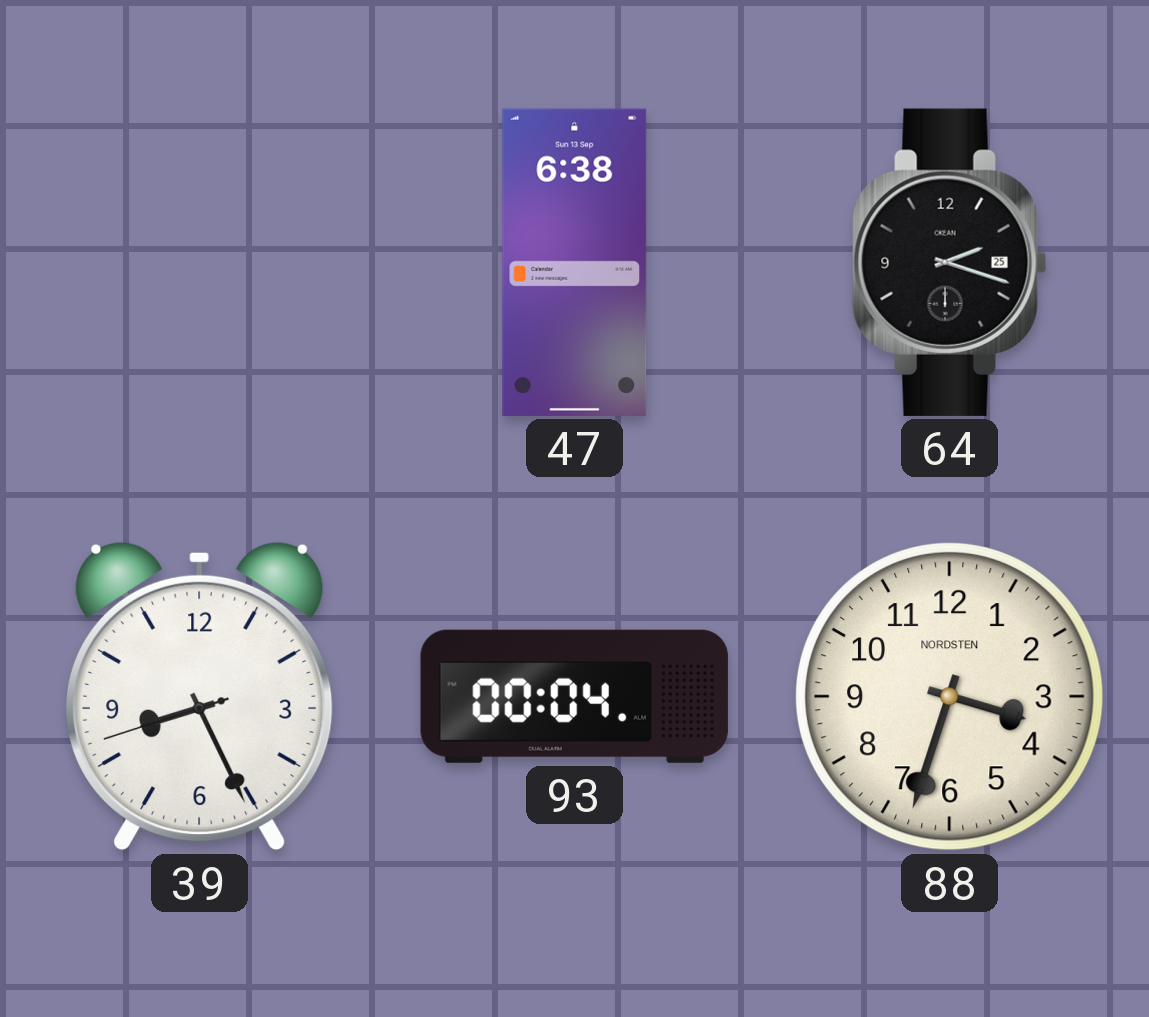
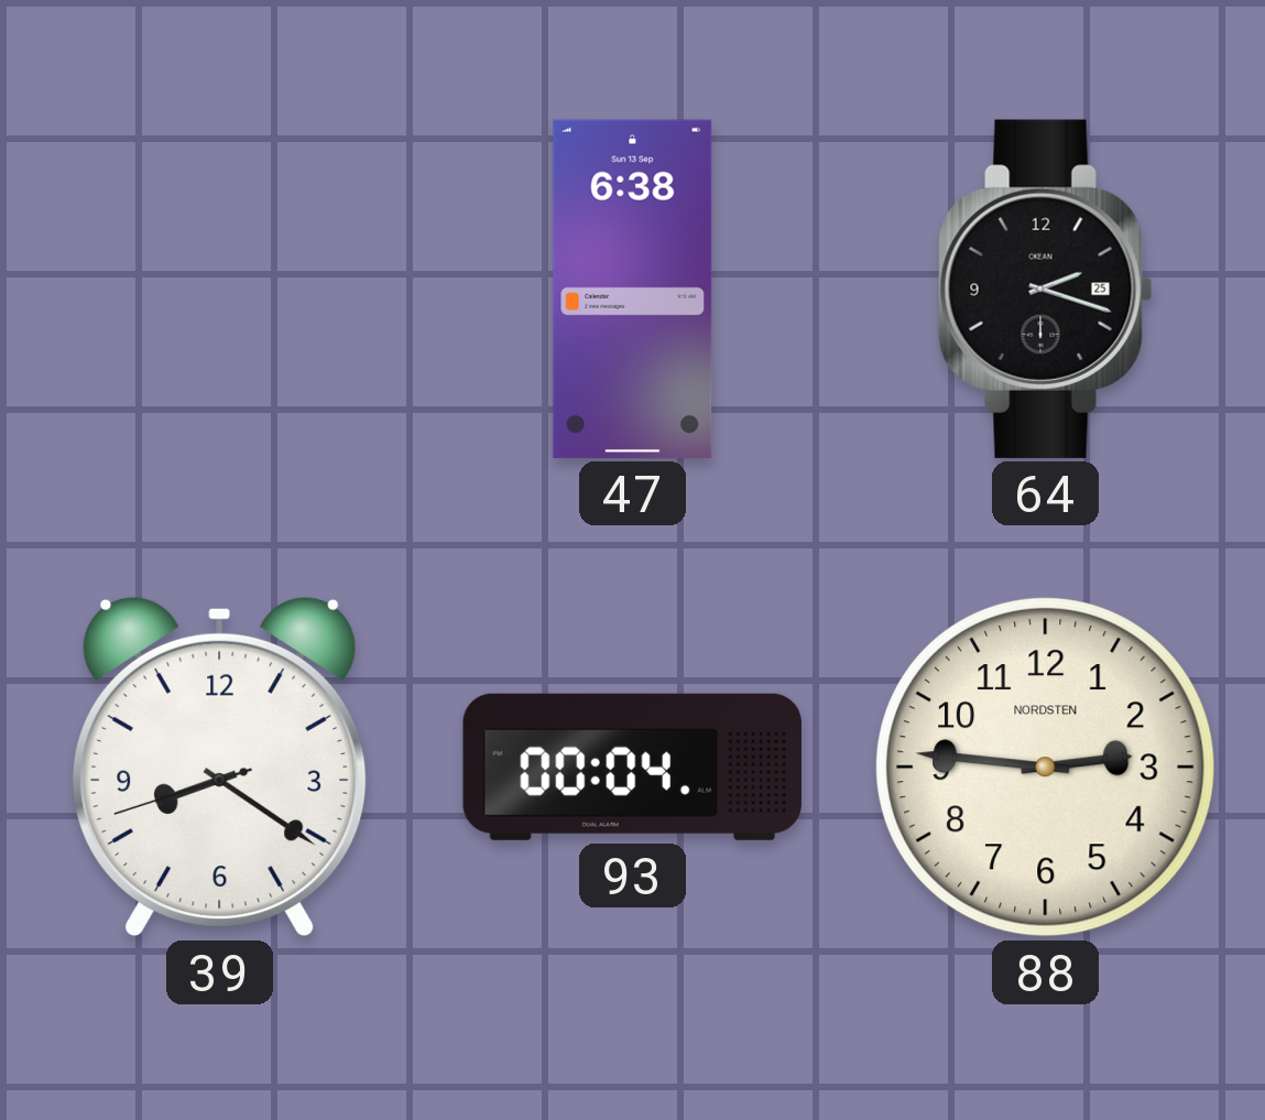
39: 8:25 -> 8:20
88: 3:33 -> 2:46
